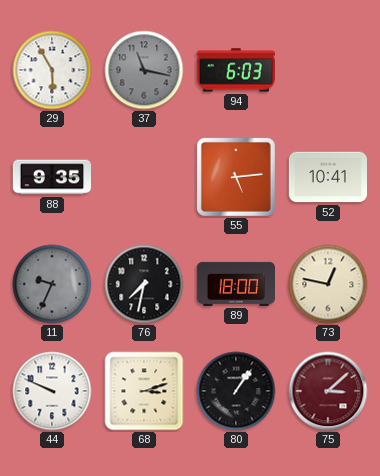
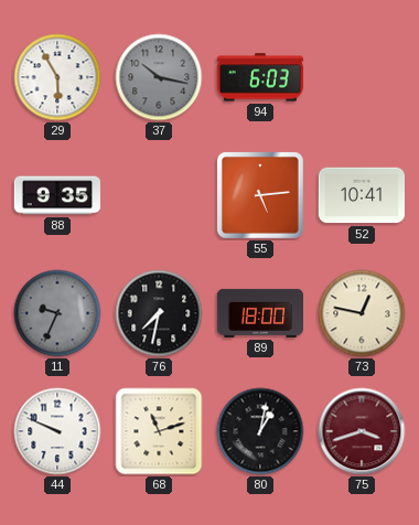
37: 11:17 -> 10:17
68: 3:12 -> 11:12
80: 1:06 -> 1:02
75: 3:08 -> 3:42
